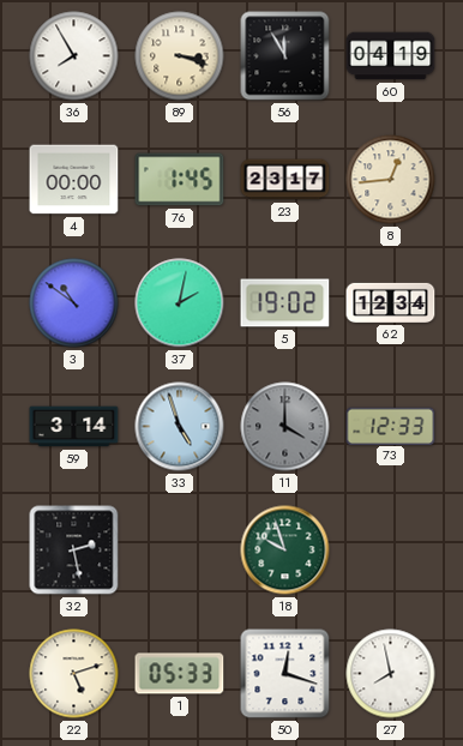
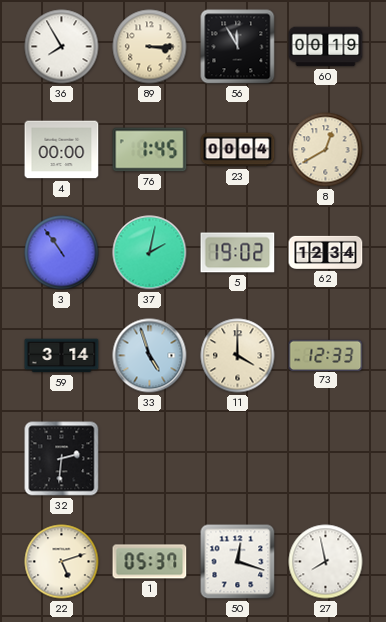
89: 3:18 -> 3:15
60: 04:19 -> 00:19
23: 23:17 -> 00:04
8: 12:44 -> 12:40
3: 10:51 -> 10:54
11 dial: grey -> cream
32: 2:28 -> 2:31
18: 9:57 -> none
1: 05:33 -> 05:37
